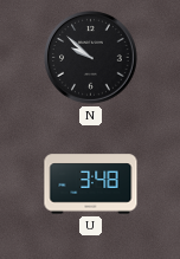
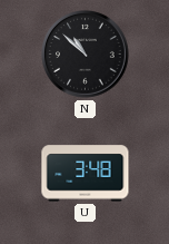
N: 9:52 -> 10:52
